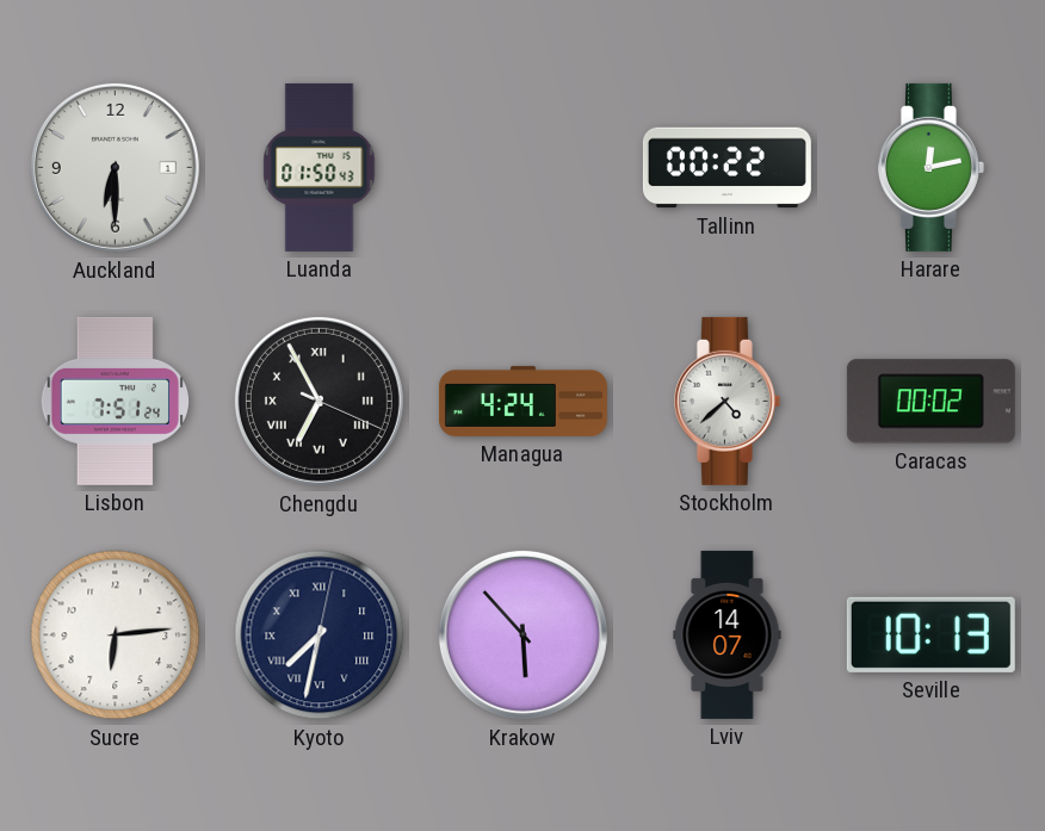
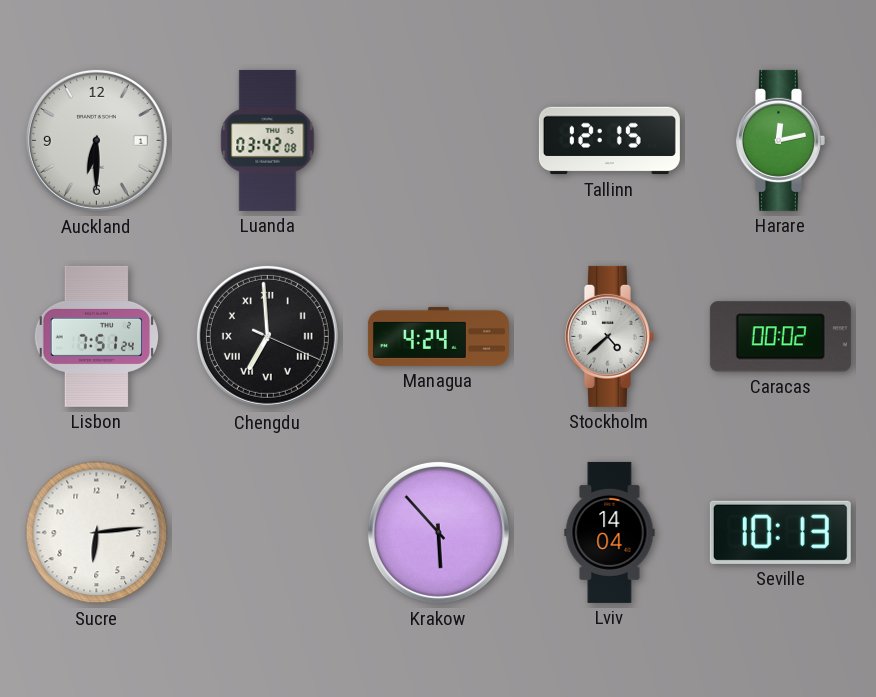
Luanda: 01:50 -> 03:42
Tallinn: 00:22 -> 12:15
Chengdu: 6:55 -> 6:59
Kyoto: 7:32 -> none
Lviv: 14:07 -> 14:04
